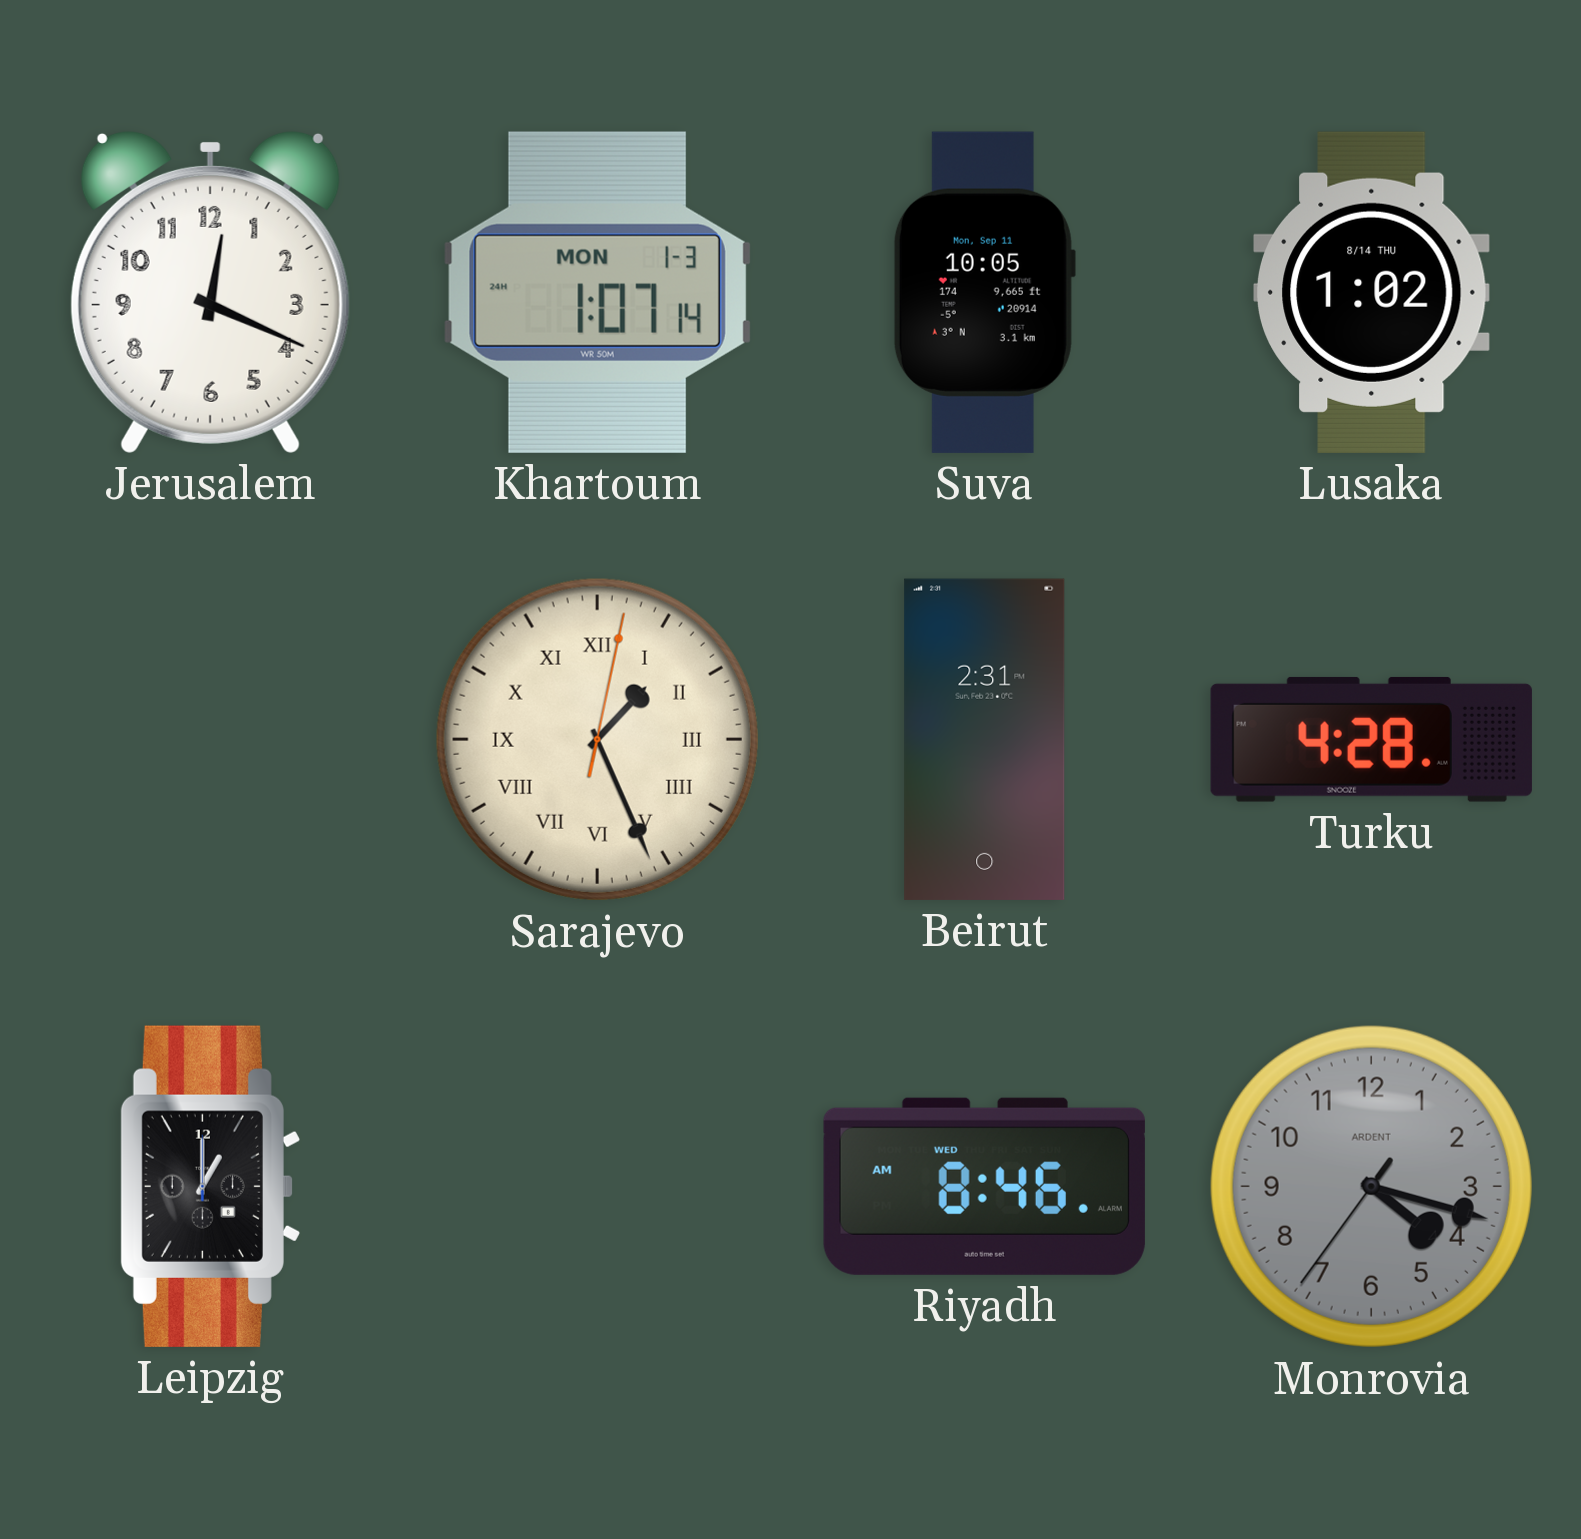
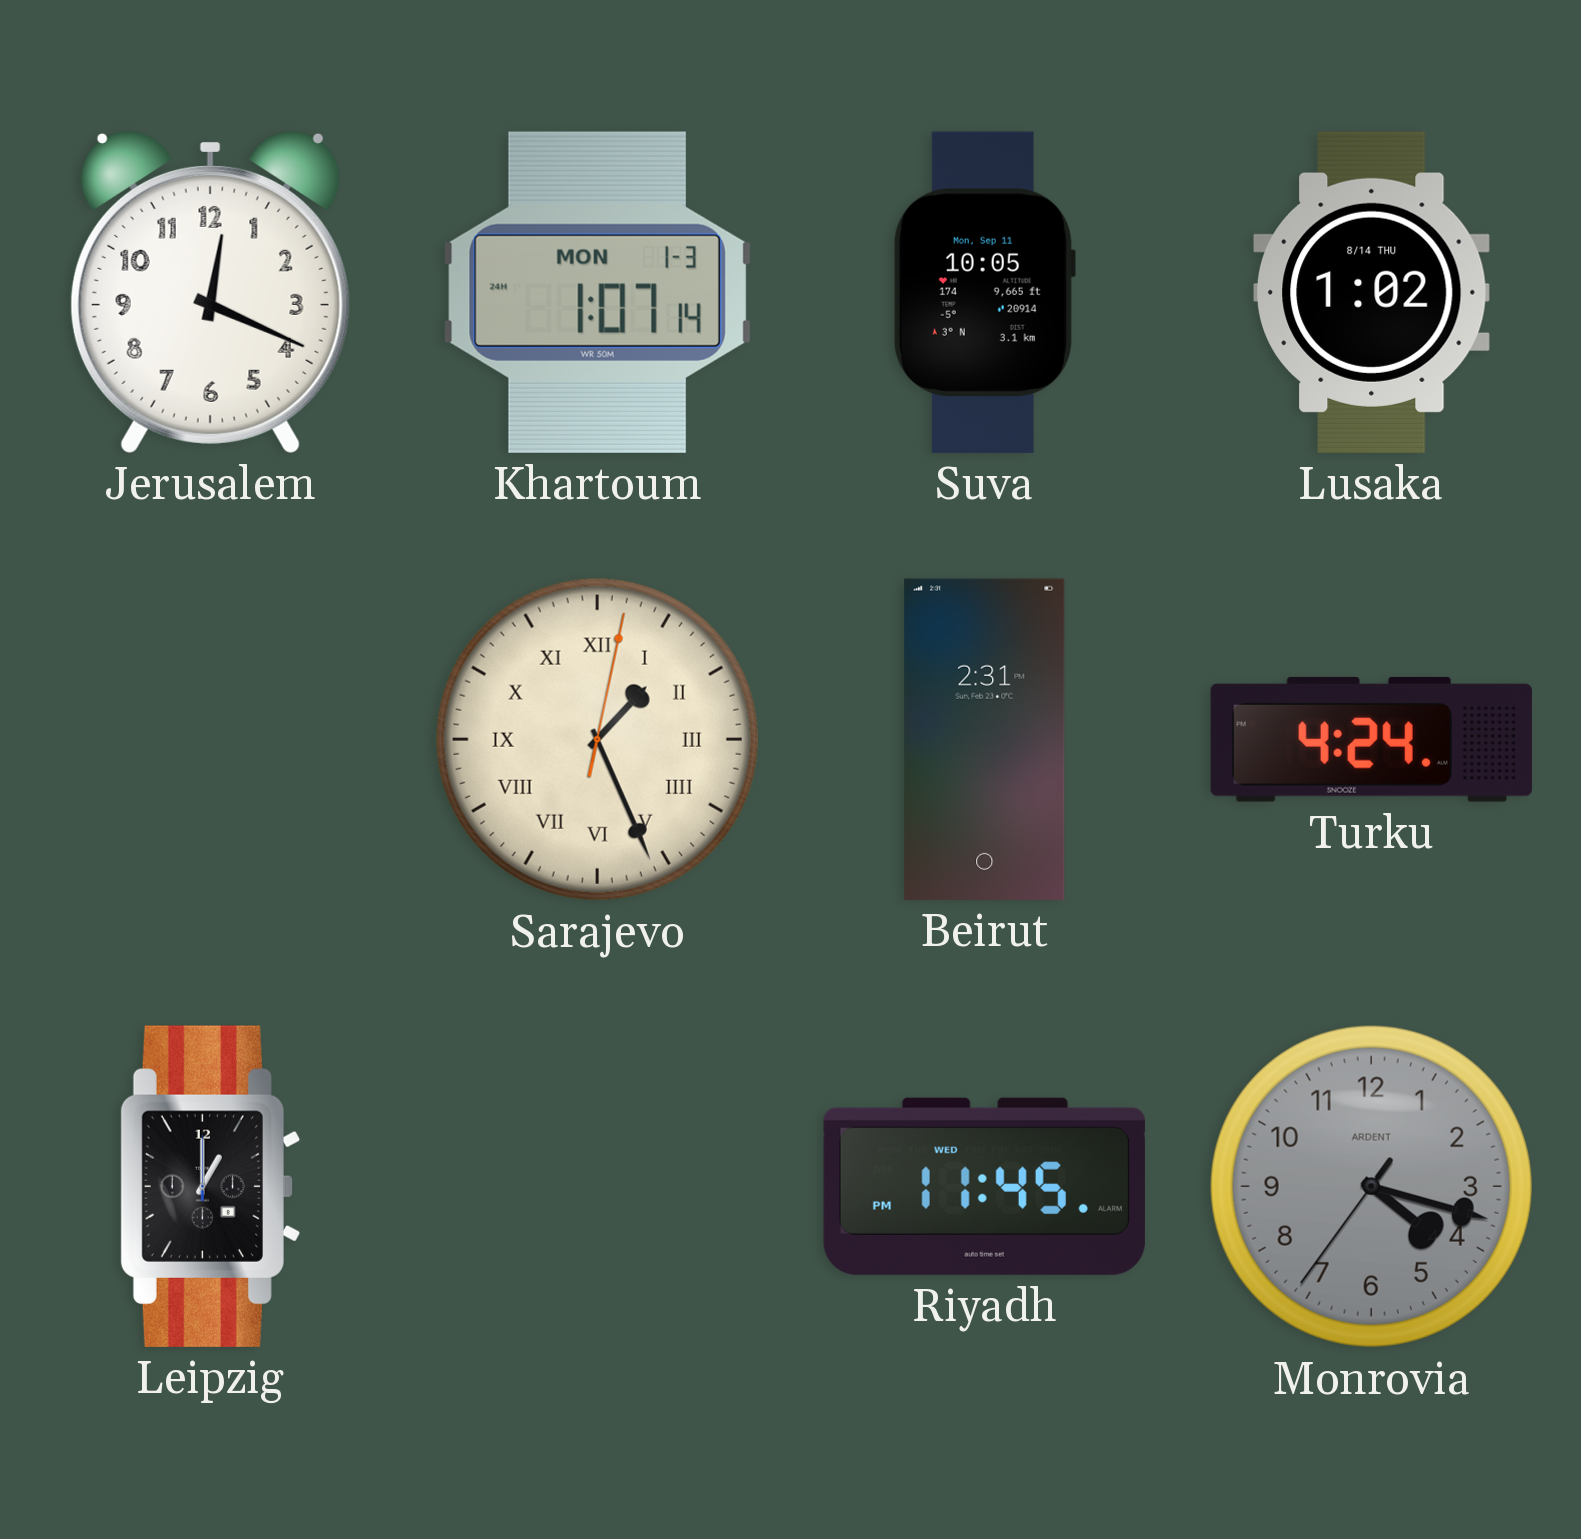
Turku: 4:28 -> 4:24
Riyadh: 8:46 -> 11:45
